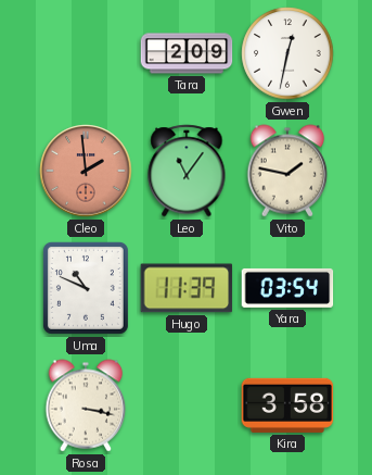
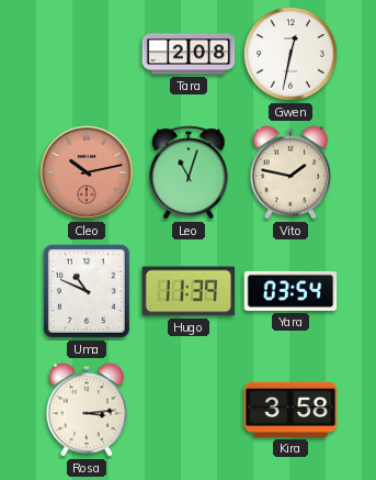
Tara: 2:09 -> 2:08
Cleo: 1:59 -> 10:13
Leo: 11:06 -> 11:03
Rosa: 3:17 -> 3:14
